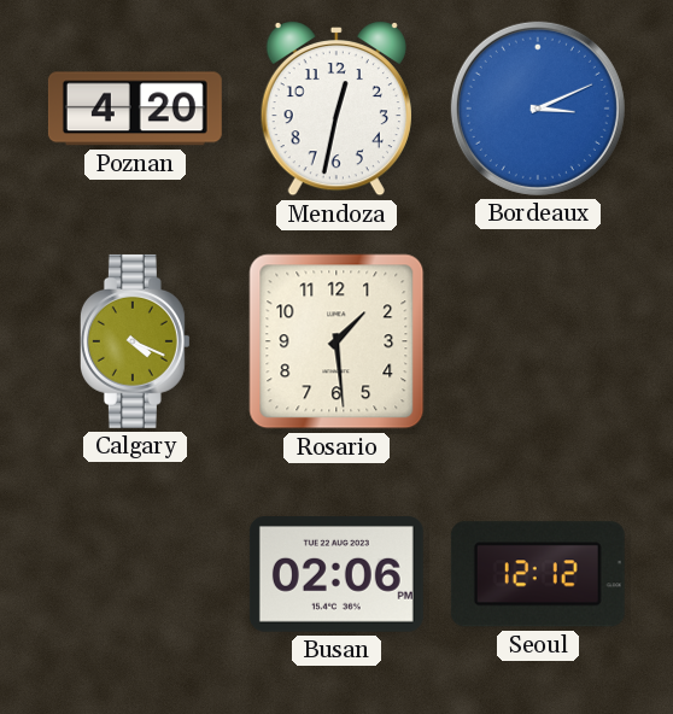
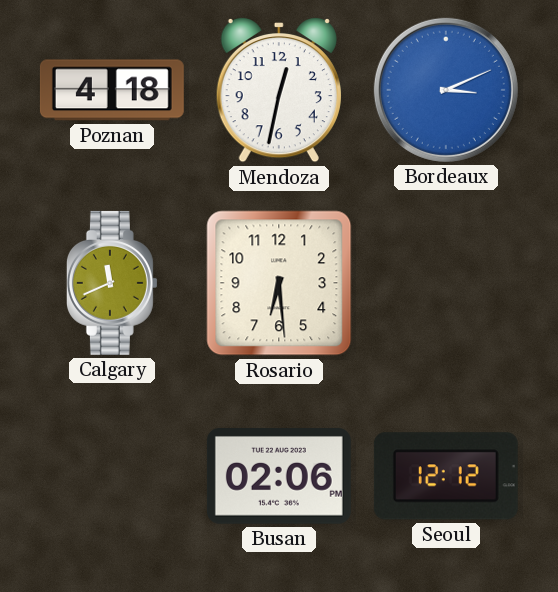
Poznan: 4:20 -> 4:18
Calgary: 4:19 -> 11:41
Rosario: 1:29 -> 6:29
